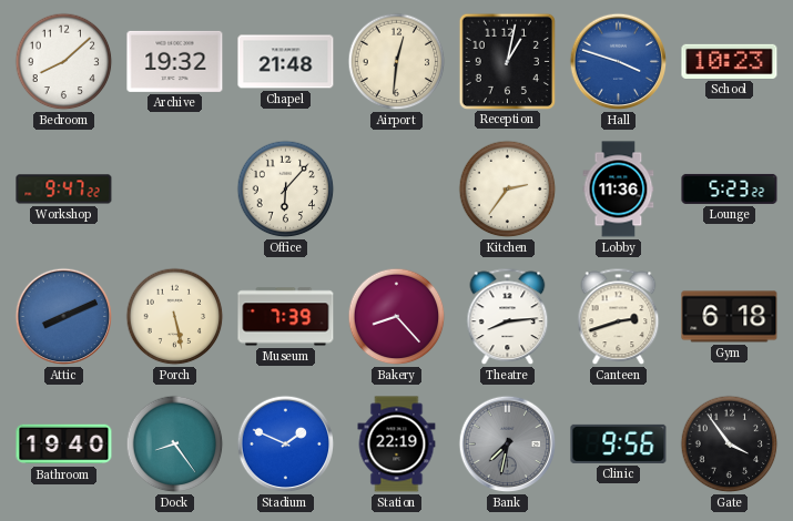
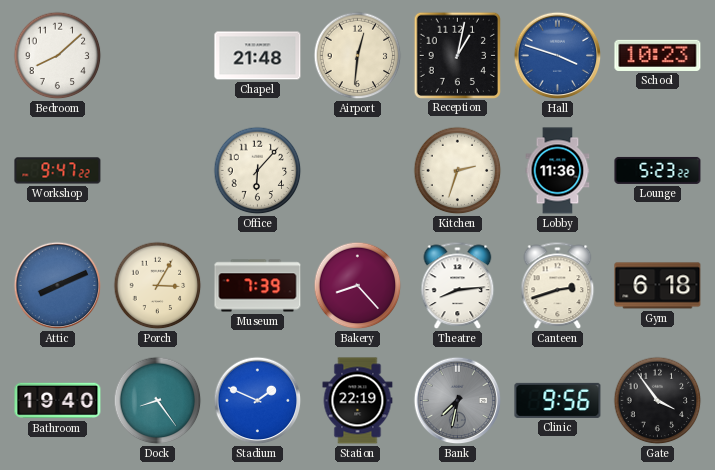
Archive: 19:32 -> none
Kitchen: 2:36 -> 2:33
Porch: 5:28 -> 3:05
